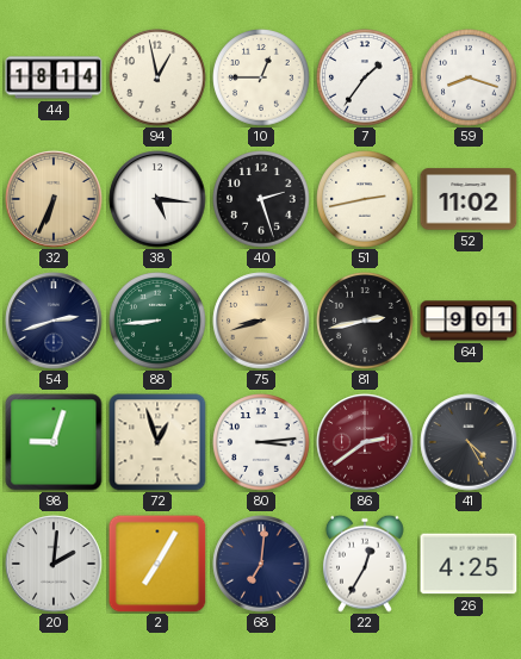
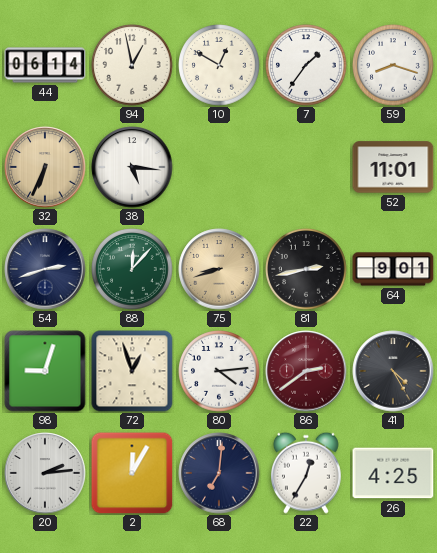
44: 18:14 -> 06:14
10: 12:45 -> 12:50
40: 2:27 -> none
51: 2:43 -> none
52: 11:02 -> 11:01
88: 8:44 -> 12:07
80: 3:14 -> 4:14
20: 2:01 -> 2:14
2: 7:05 -> 12:05
